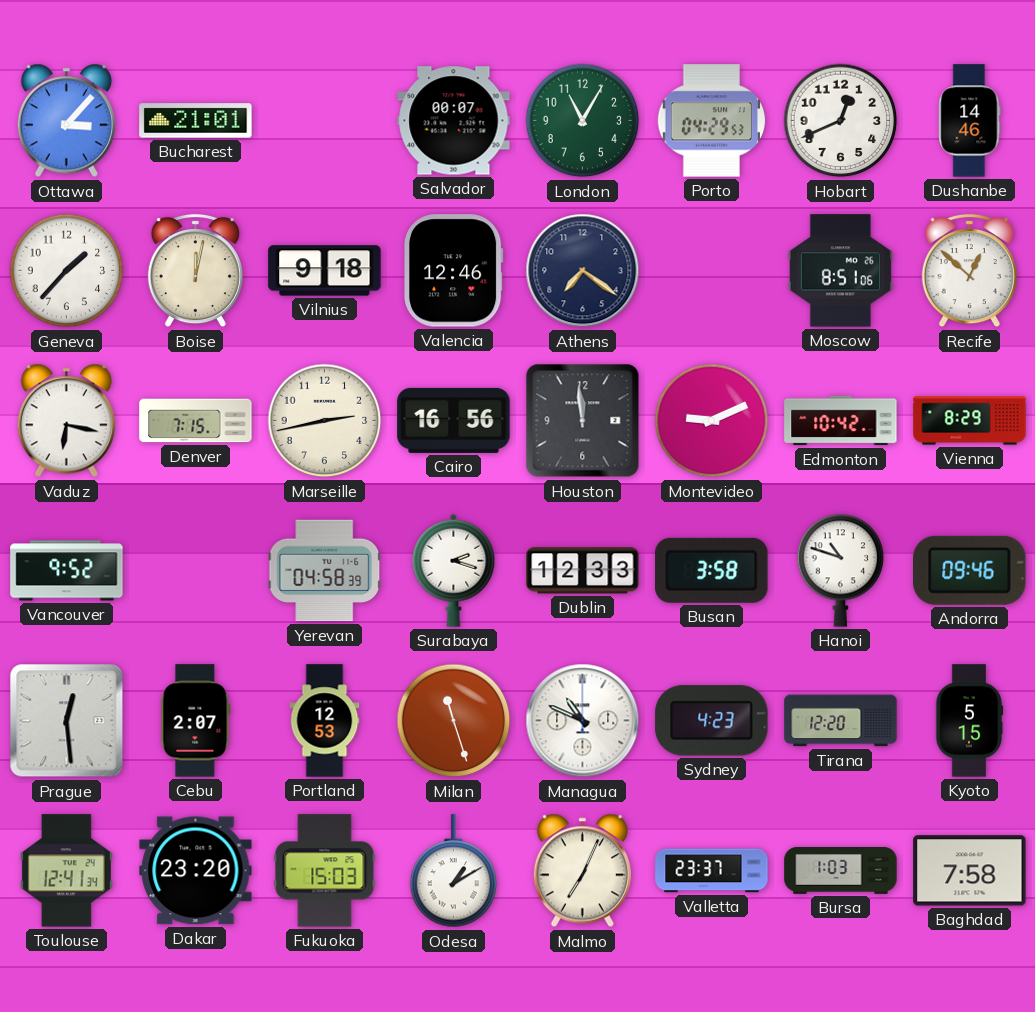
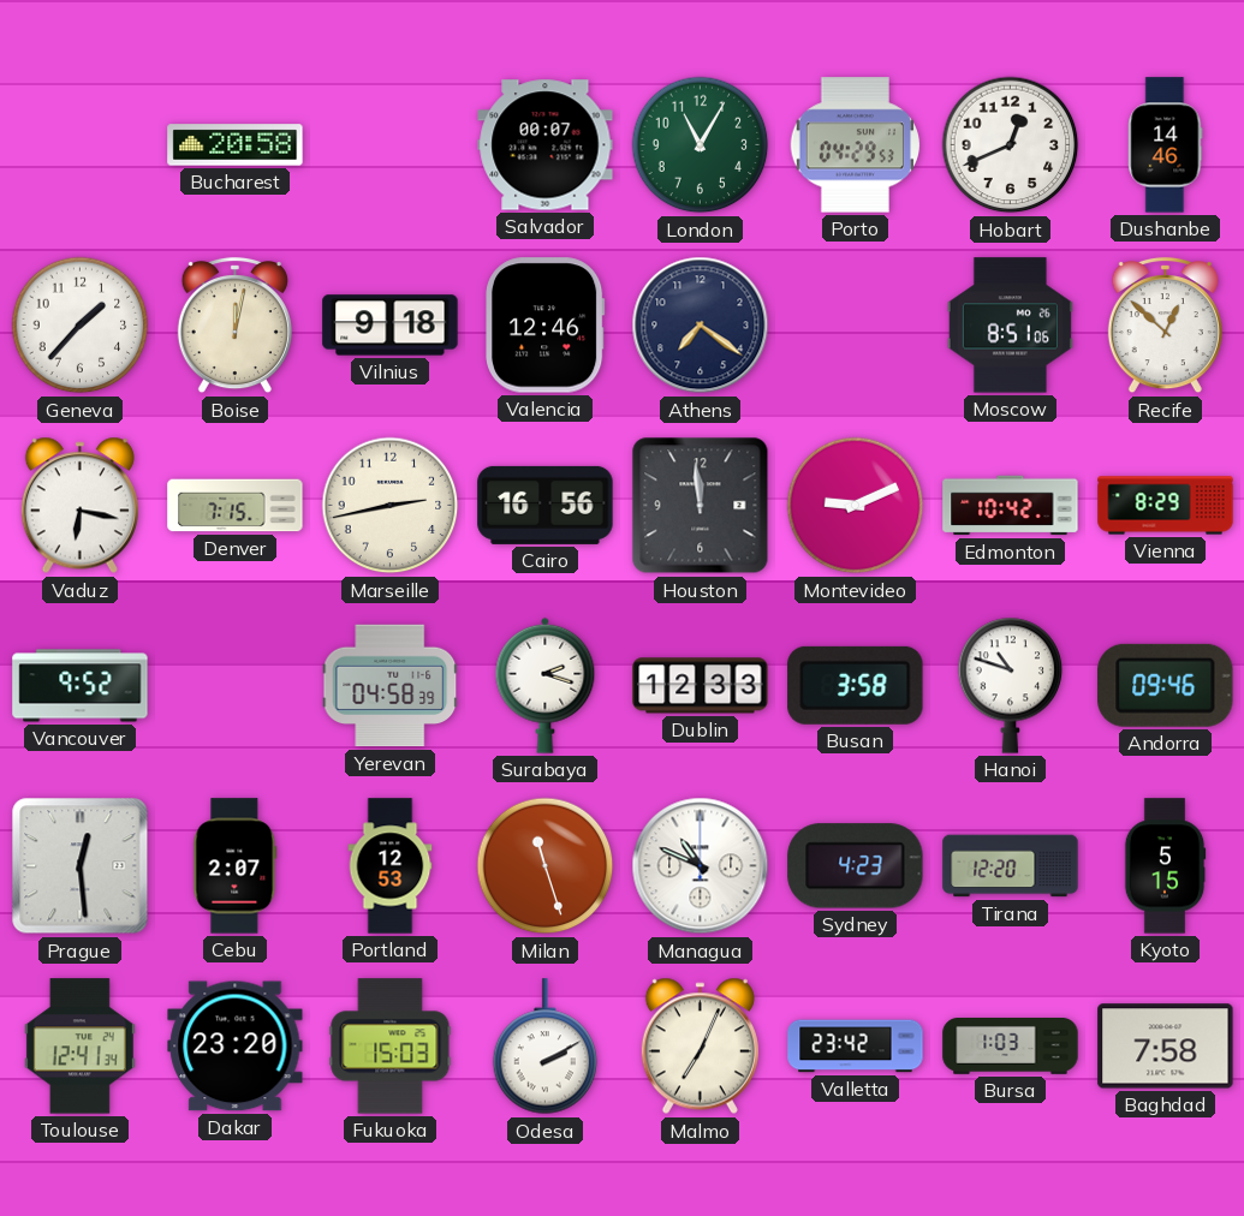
Ottawa: 3:07 -> none
Bucharest: 21:01 -> 20:58
Odesa: 1:10 -> 2:10
Valletta: 23:37 -> 23:42
